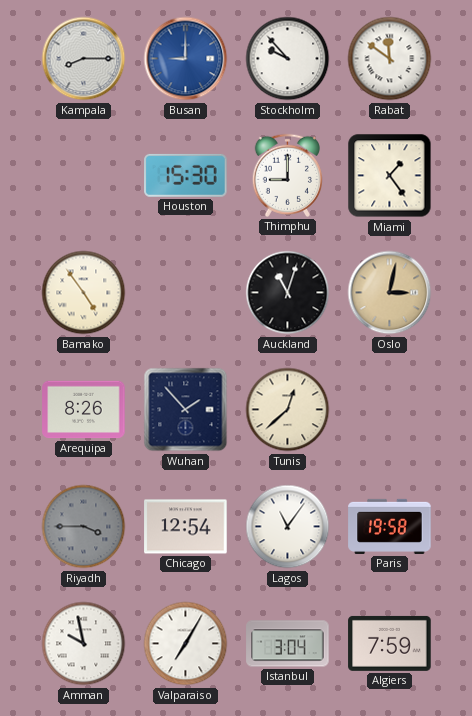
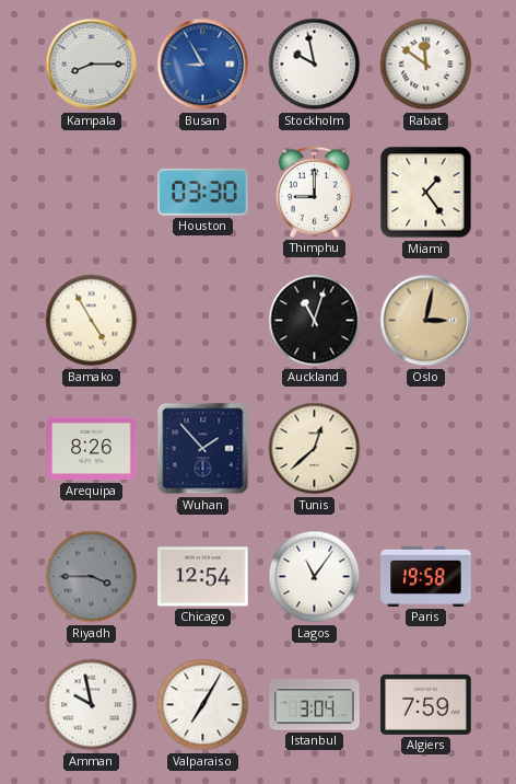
Busan: 9:00 -> 8:55
Stockholm: 9:53 -> 9:58
Houston: 15:30 -> 03:30
Bamako: 4:54 -> 4:55
